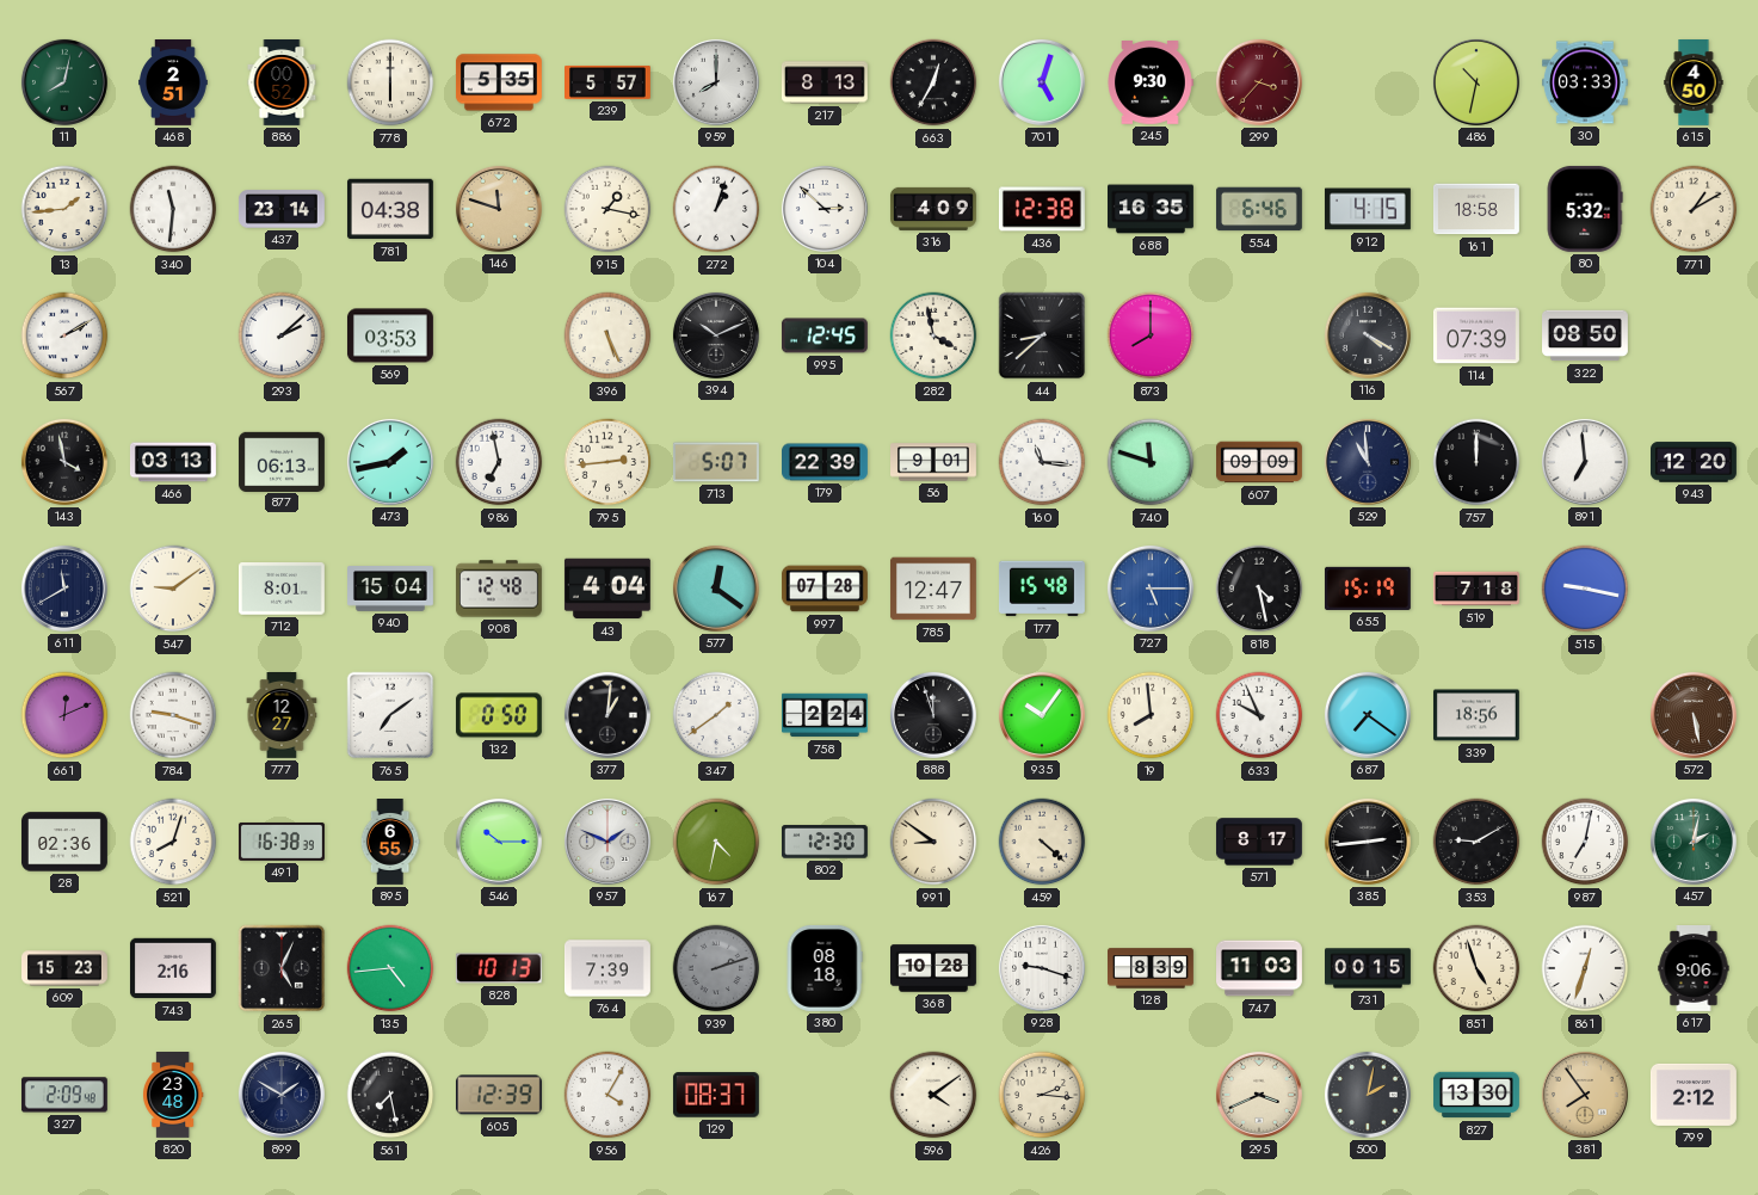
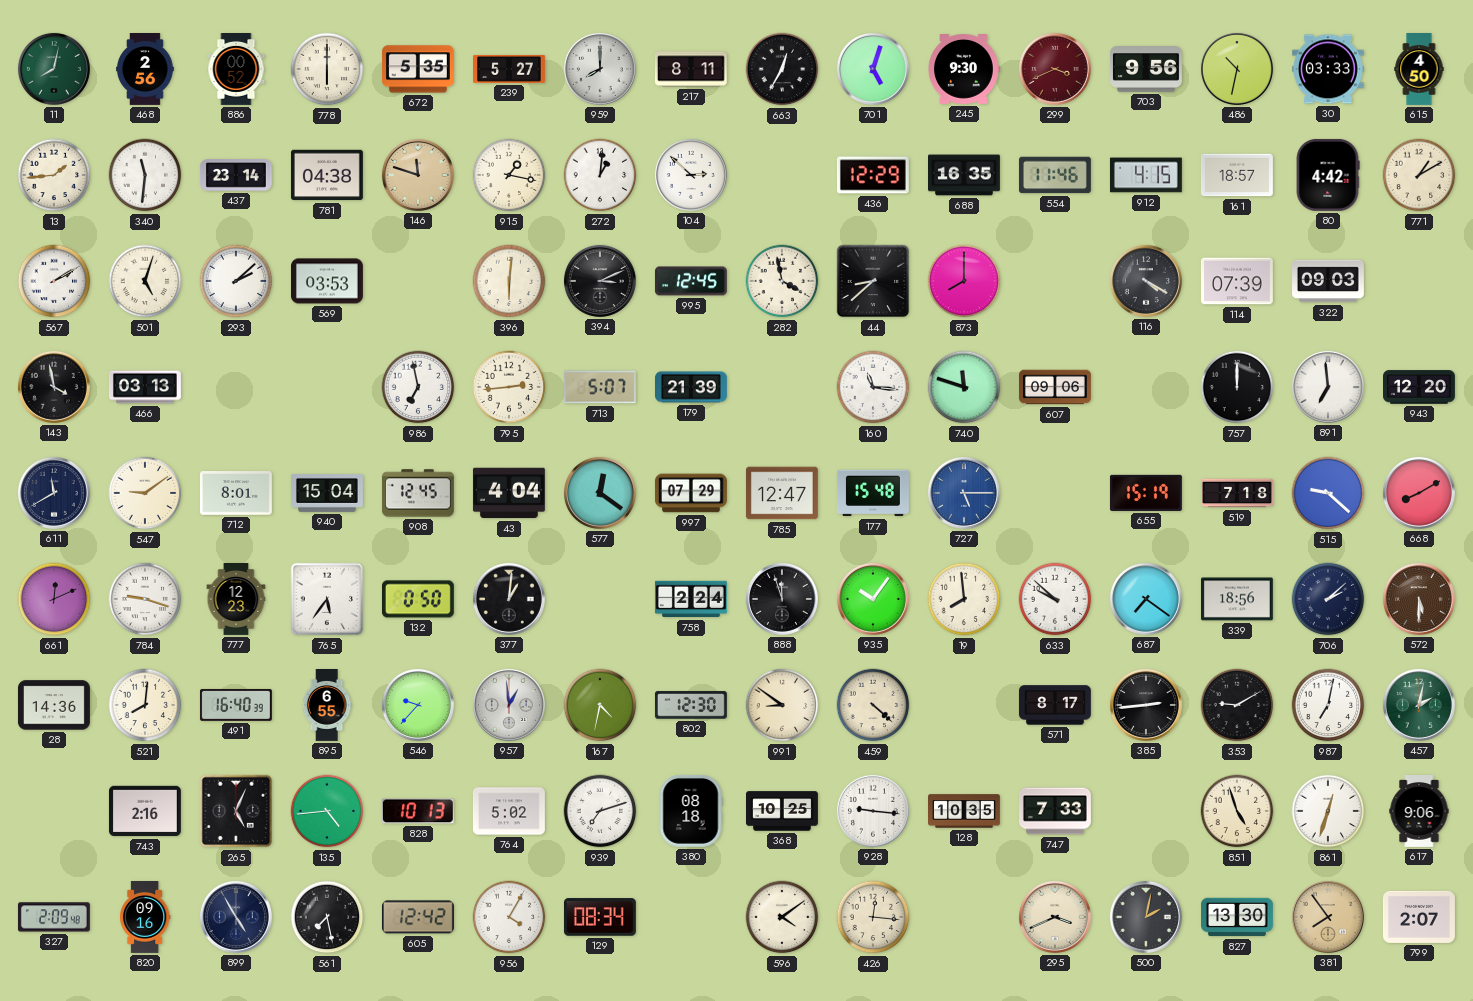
468: 2:51 -> 2:56
239: 5:57 -> 5:27
217: 8:13 -> 8:11
299: 3:37 -> 3:41
703: none -> 9:56
272: 1:03 -> 1:01
316: 4:09 -> none
436: 12:38 -> 12:29
554: 6:46 -> 11:46
161: 18:58 -> 18:57
80: 5:32 -> 4:42
501: none -> 5:03
396: 5:26 -> 6:01
394: 10:11 -> 3:11
322: 08:50 -> 09:03
877: 06:13 -> none
473: 1:43 -> none
179: 22:39 -> 21:39
56: 9:01 -> none
607: 09:09 -> 09:06
529: 10:59 -> none
908: 12:48 -> 12:45
997: 07:28 -> 07:29
818: 4:28 -> none
515: 9:17 -> 9:22
668: none -> 8:10
777: 12:27 -> 12:23
765: 7:09 -> 5:36
347: 1:39 -> none
633: 9:56 -> 9:52
706: none -> 2:08
572: 5:28 -> 5:30
28: 02:36 -> 14:36
521: 8:03 -> 8:01
491: 16:38 -> 16:40
546: 10:15 -> 9:37
957: 1:49 -> 12:59
609: 15:23 -> none
764: 7:39 -> 5:02
939: 2:12 -> 7:12
939 dial: grey -> white
368: 10:28 -> 10:25
928: 9:18 -> 9:16
128: 8:39 -> 10:35
747: 11:03 -> 7:33
731: 00:15 -> none
820: 23:48 -> 09:16
899: 1:50 -> 4:55
605: 12:39 -> 12:42
129: 08:37 -> 08:34
426: 2:16 -> 12:16
799: 2:12 -> 2:07
